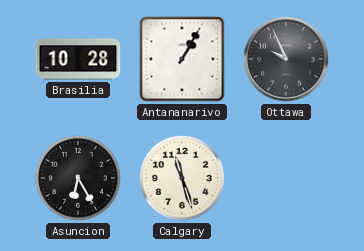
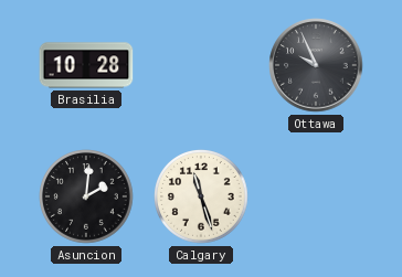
Antananarivo: 1:05 -> none
Asuncion: 6:25 -> 2:01
